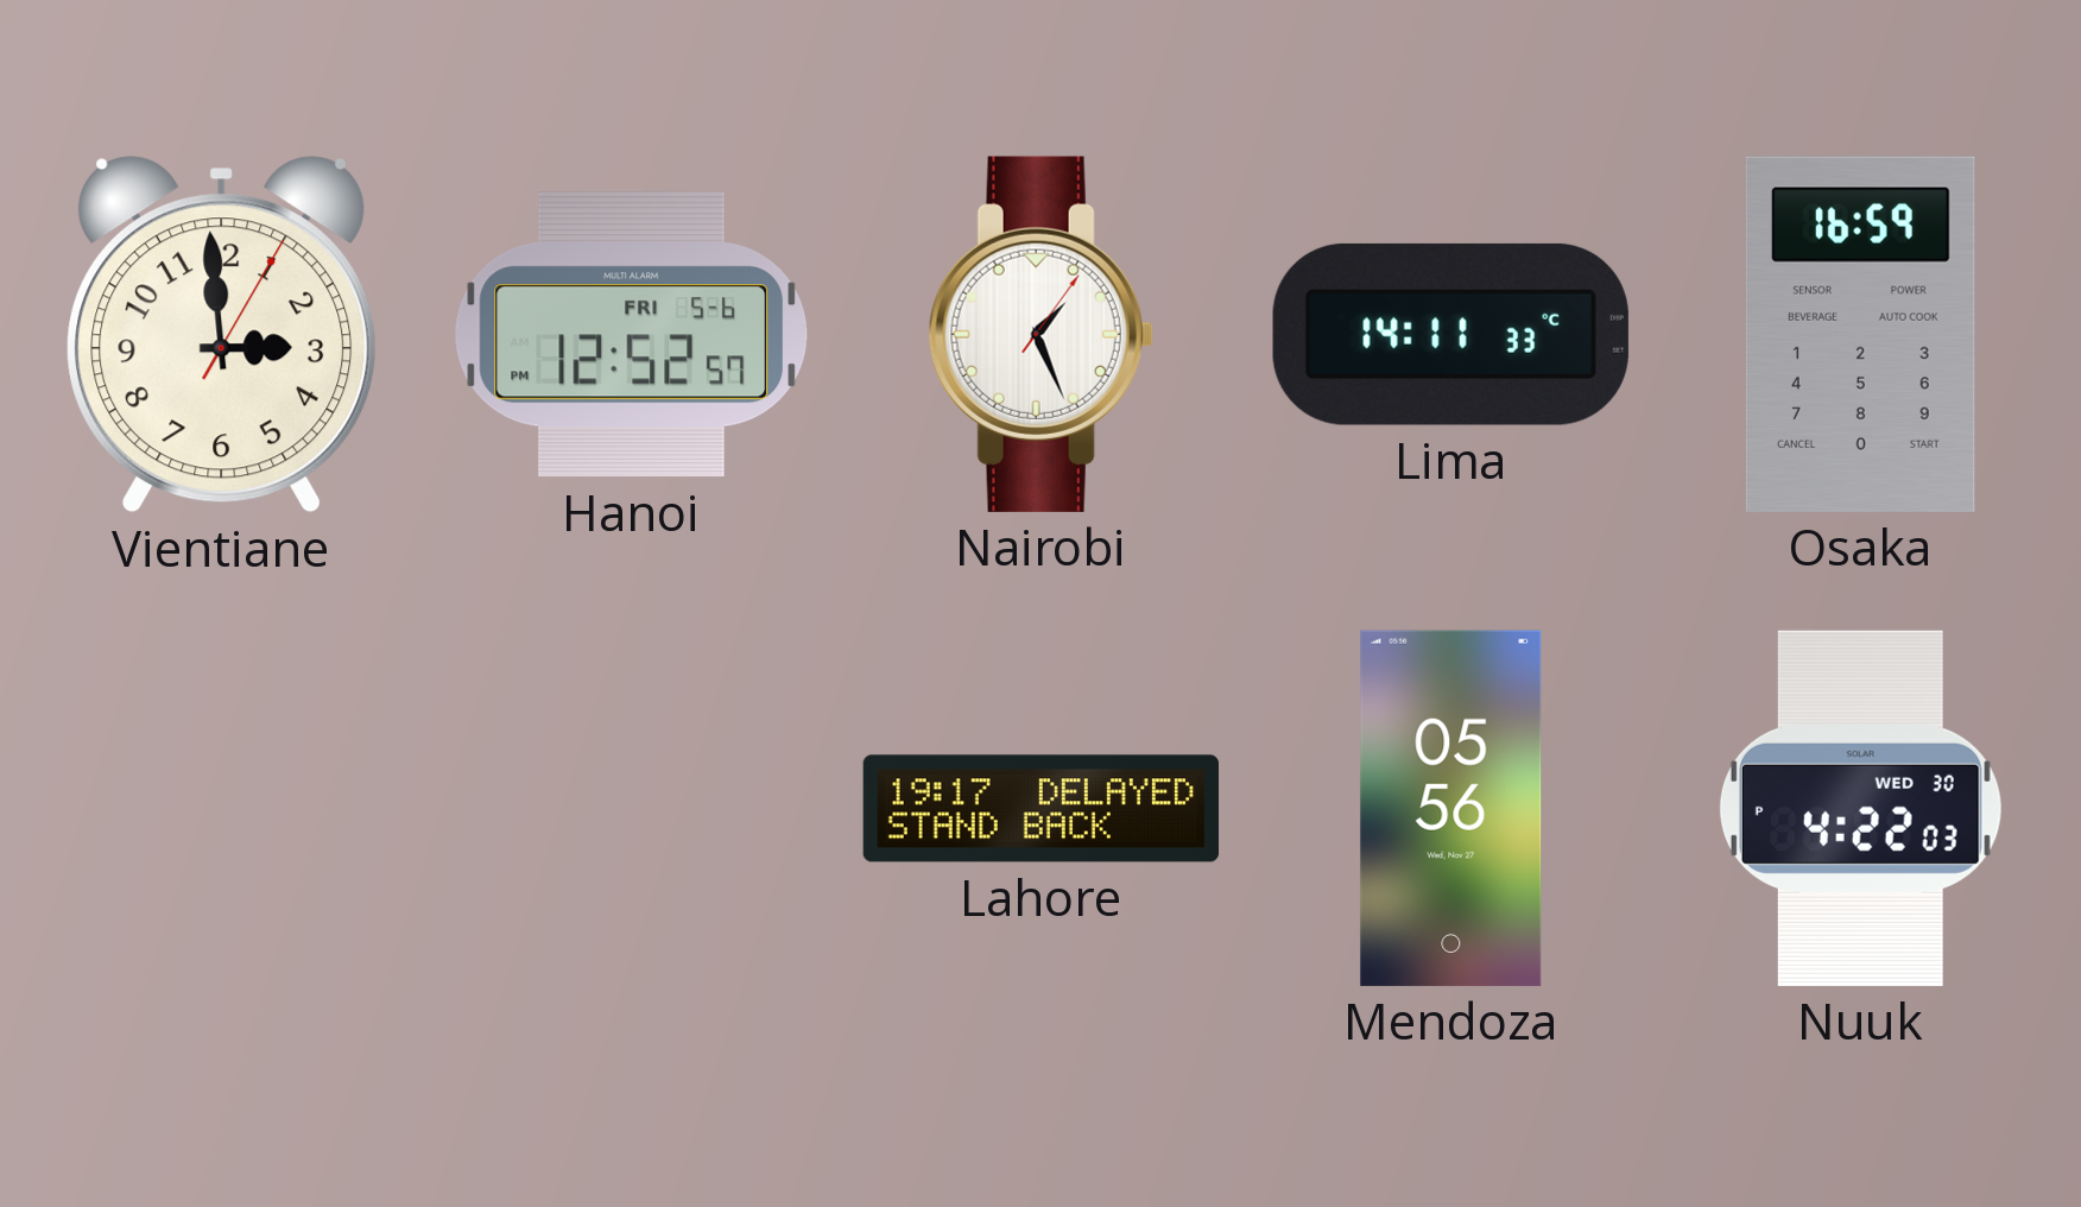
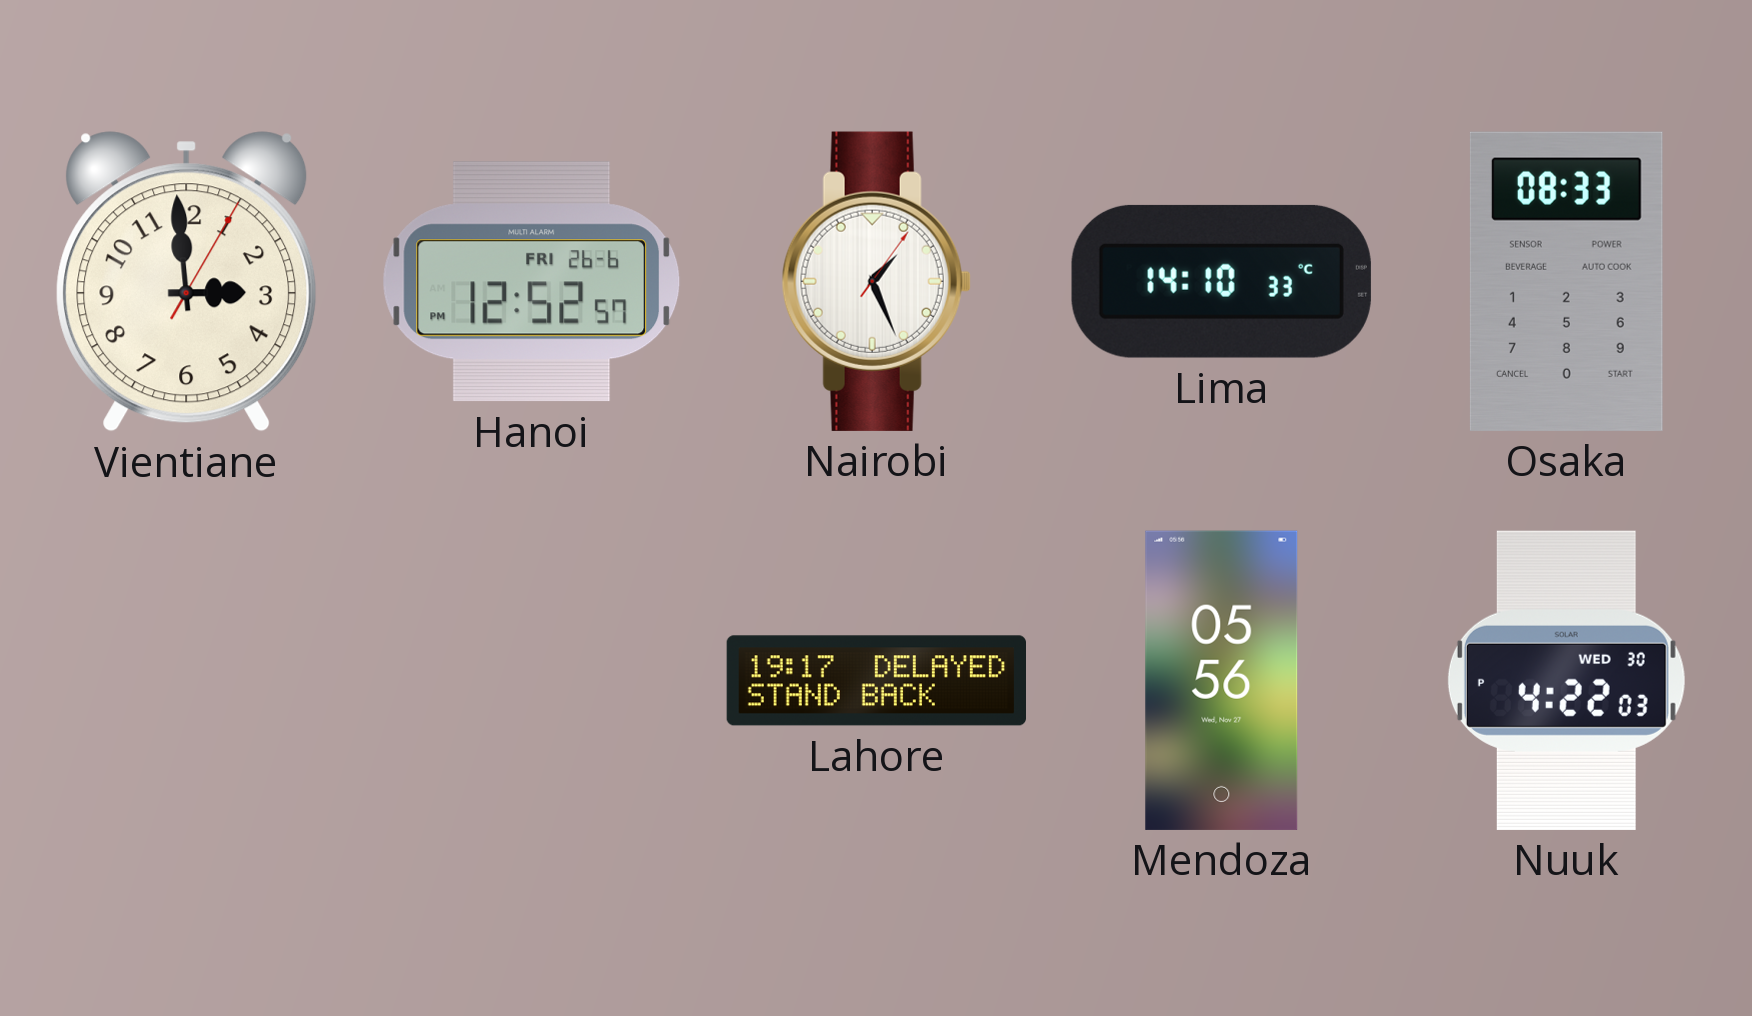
Hanoi date: FRI 5-6 -> FRI 26-6
Lima: 14:11 -> 14:10
Osaka: 16:59 -> 08:33
